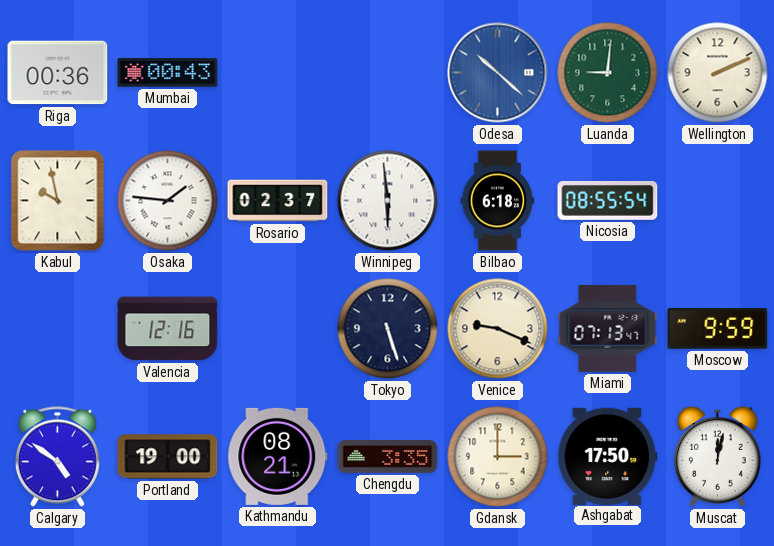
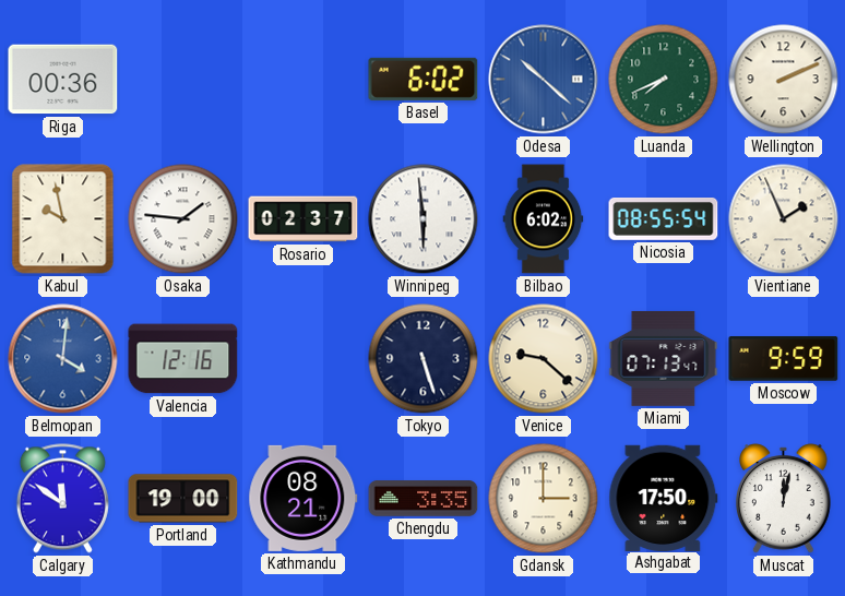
Mumbai: 00:43 -> none
Basel: none -> 6:02
Luanda: 9:01 -> 7:41
Bilbao: 6:18 -> 6:02
Vientiane: none -> 1:56
Belmopan: none -> 4:01
Venice: 9:19 -> 9:22
Calgary: 4:51 -> 11:51
